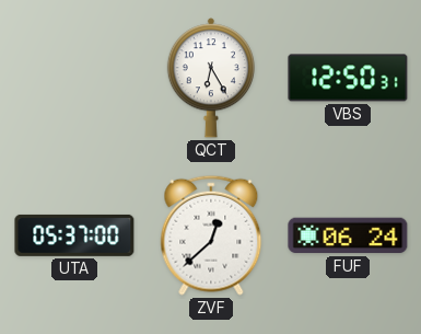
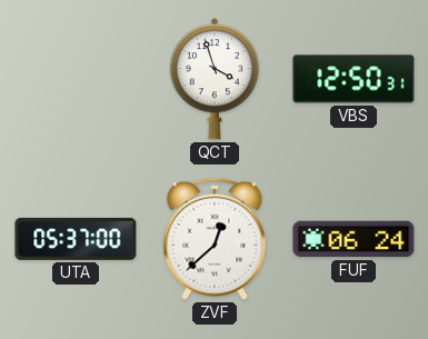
QCT: 6:25 -> 3:57
